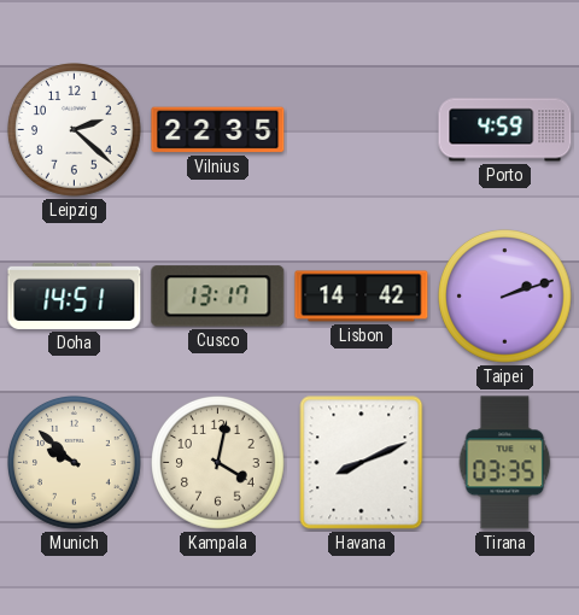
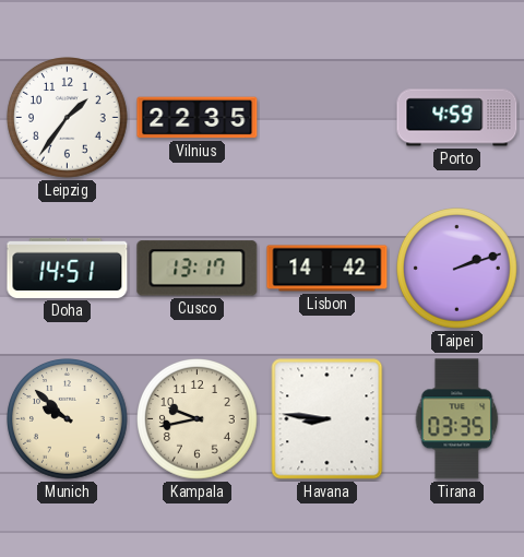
Leipzig: 2:22 -> 1:36
Kampala: 4:02 -> 9:43
Havana: 8:11 -> 8:46
